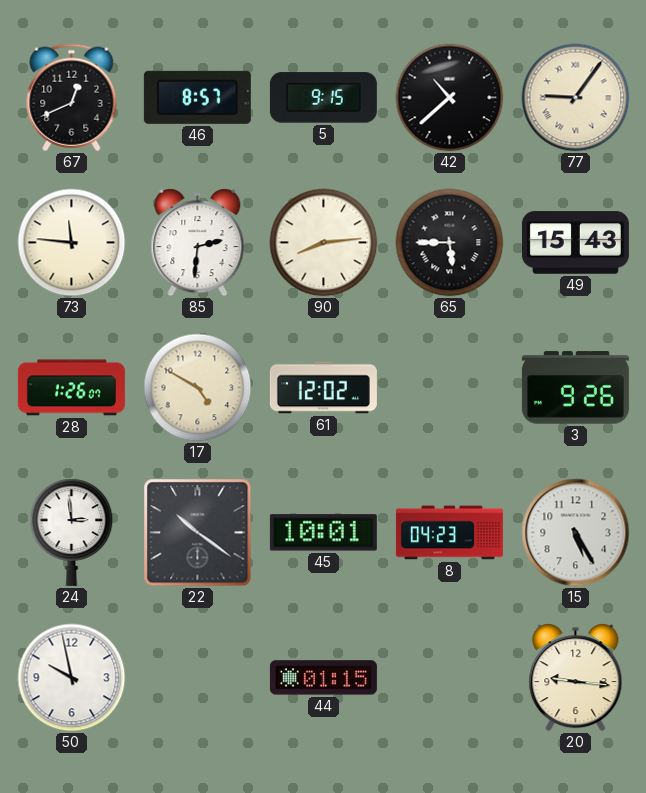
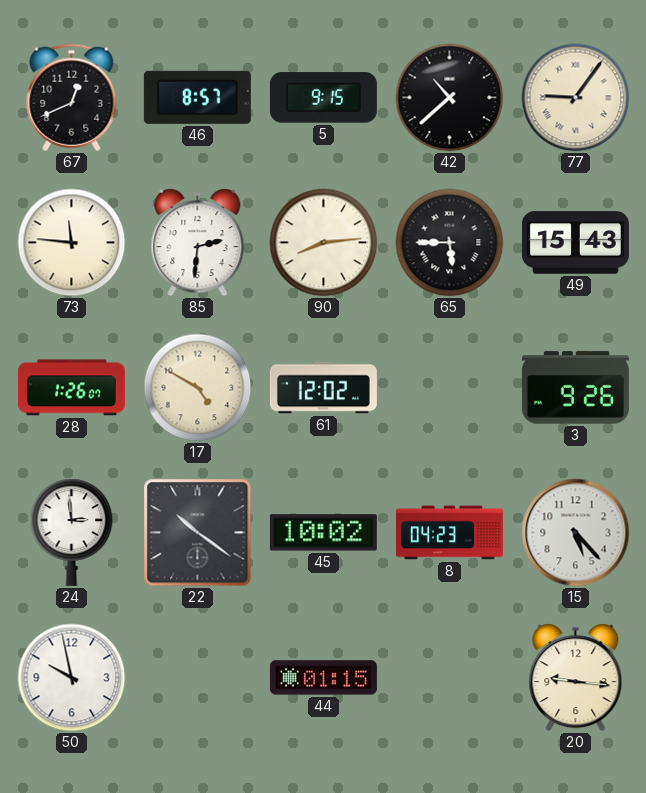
45: 10:01 -> 10:02
15: 5:25 -> 5:23
